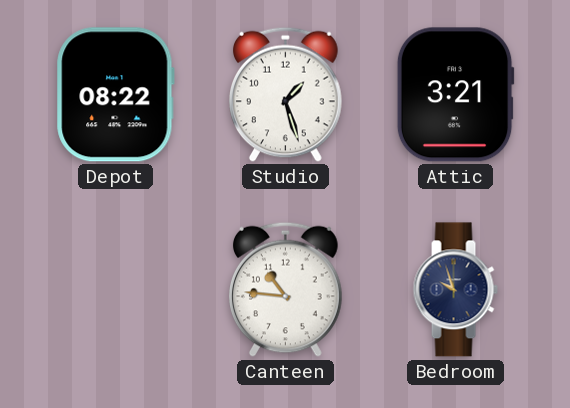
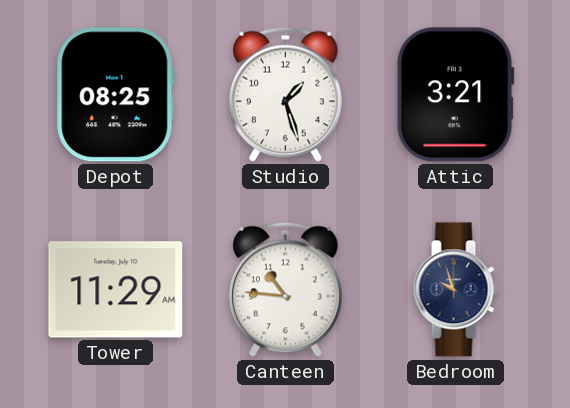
Depot: 08:22 -> 08:25
Tower: none -> 11:29
